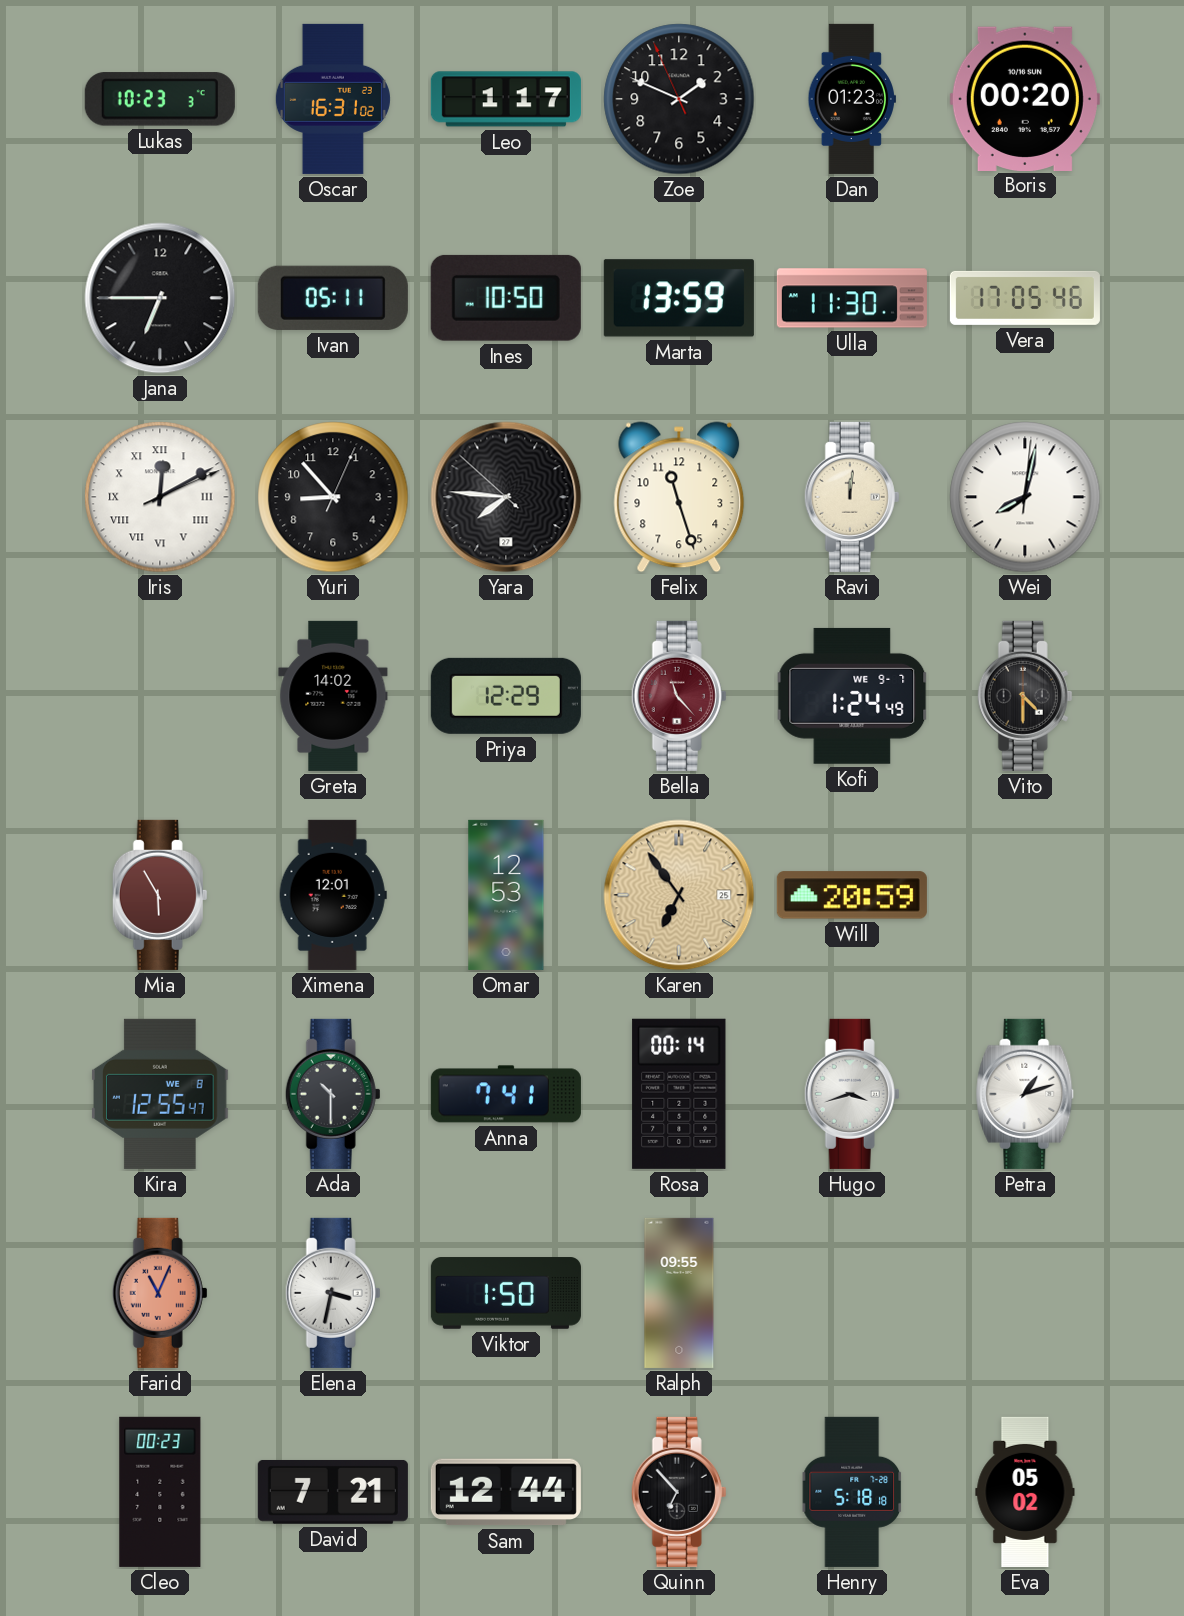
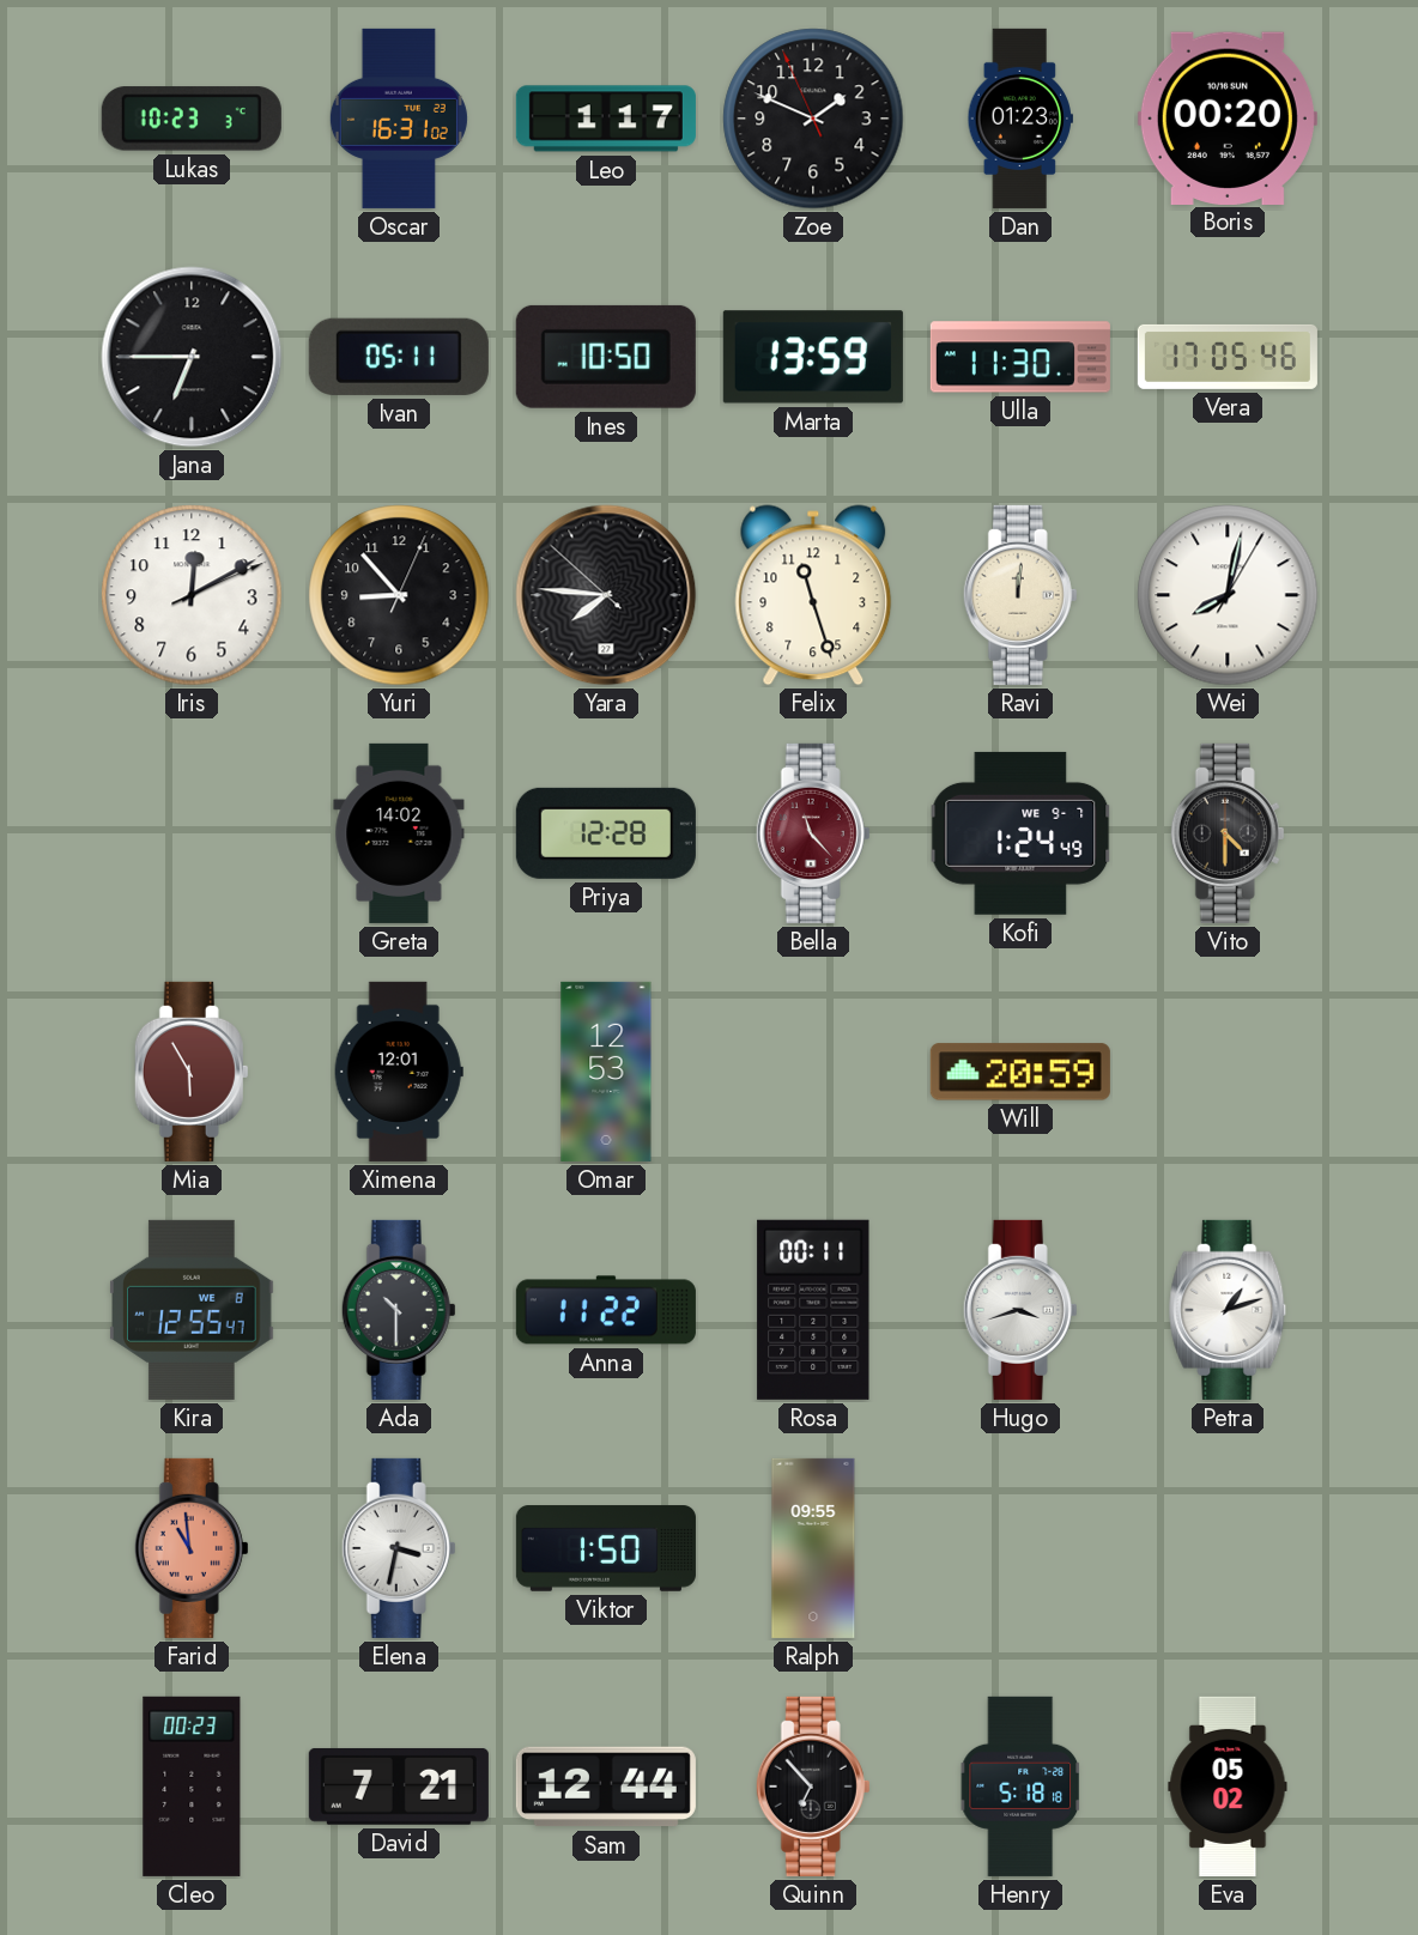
Iris numerals: Roman -> Arabic
Wei: 8:02:01 -> 8:02:05
Priya: 12:29 -> 12:28
Karen: 6:54 -> none
Anna: 7:41 -> 11:22
Rosa: 00:14 -> 00:11
Farid: 11:04 -> 10:59
